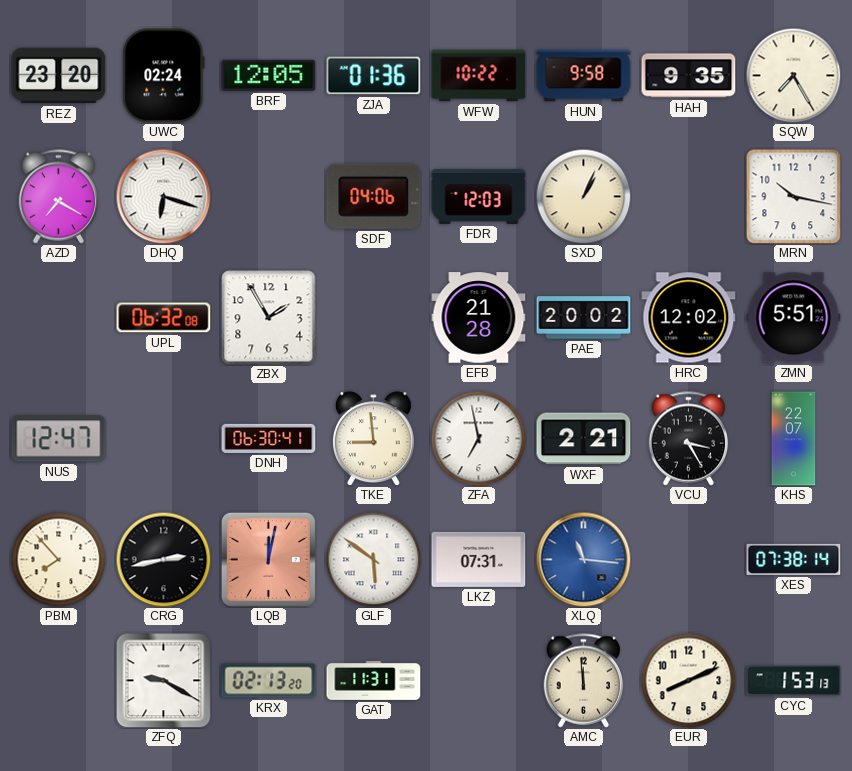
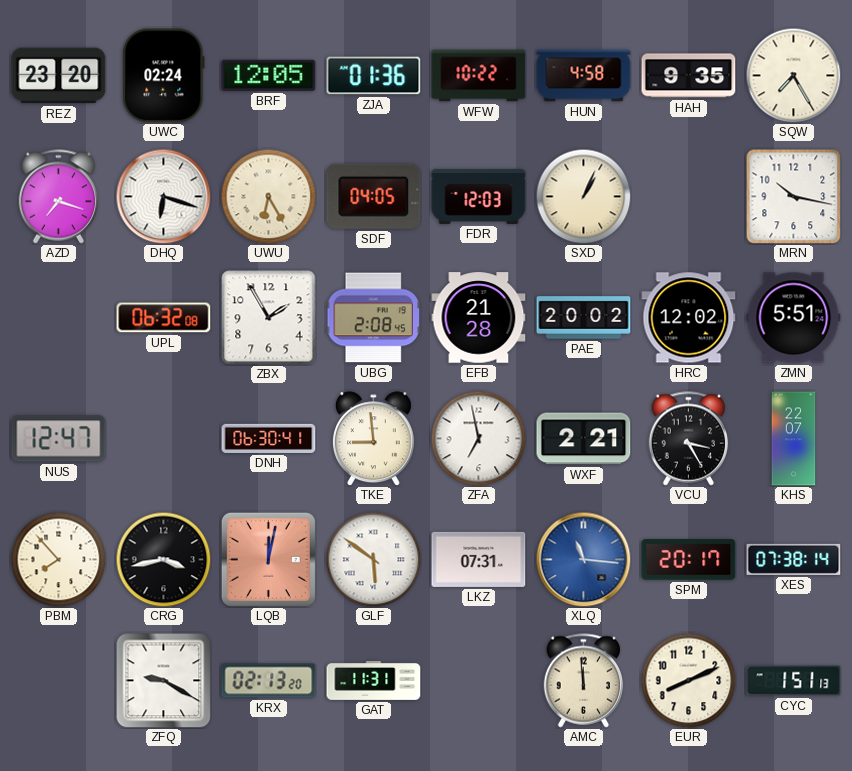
HUN: 9:58 -> 4:58
AZD: 7:20 -> 7:18
UWU: none -> 6:25
SDF: 04:06 -> 04:05
UBG: none -> 2:08
CRG: 2:43 -> 3:43
SPM: none -> 20:17
CYC: 1:53 -> 1:51
